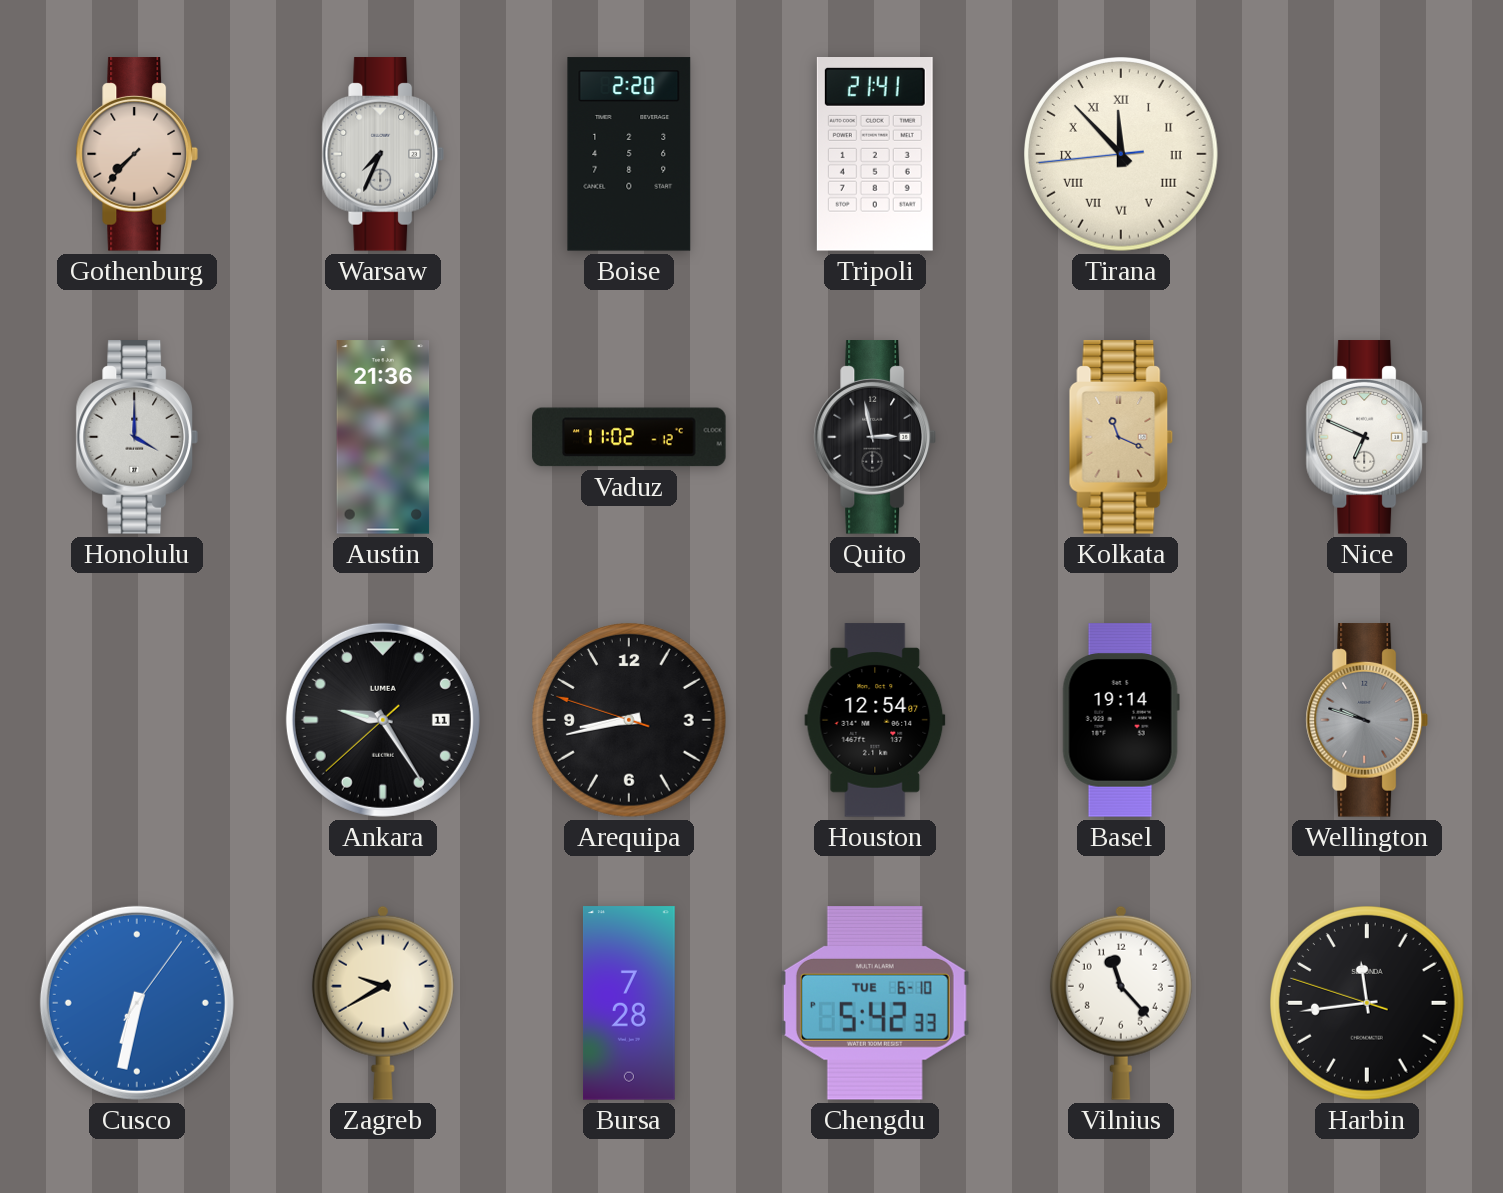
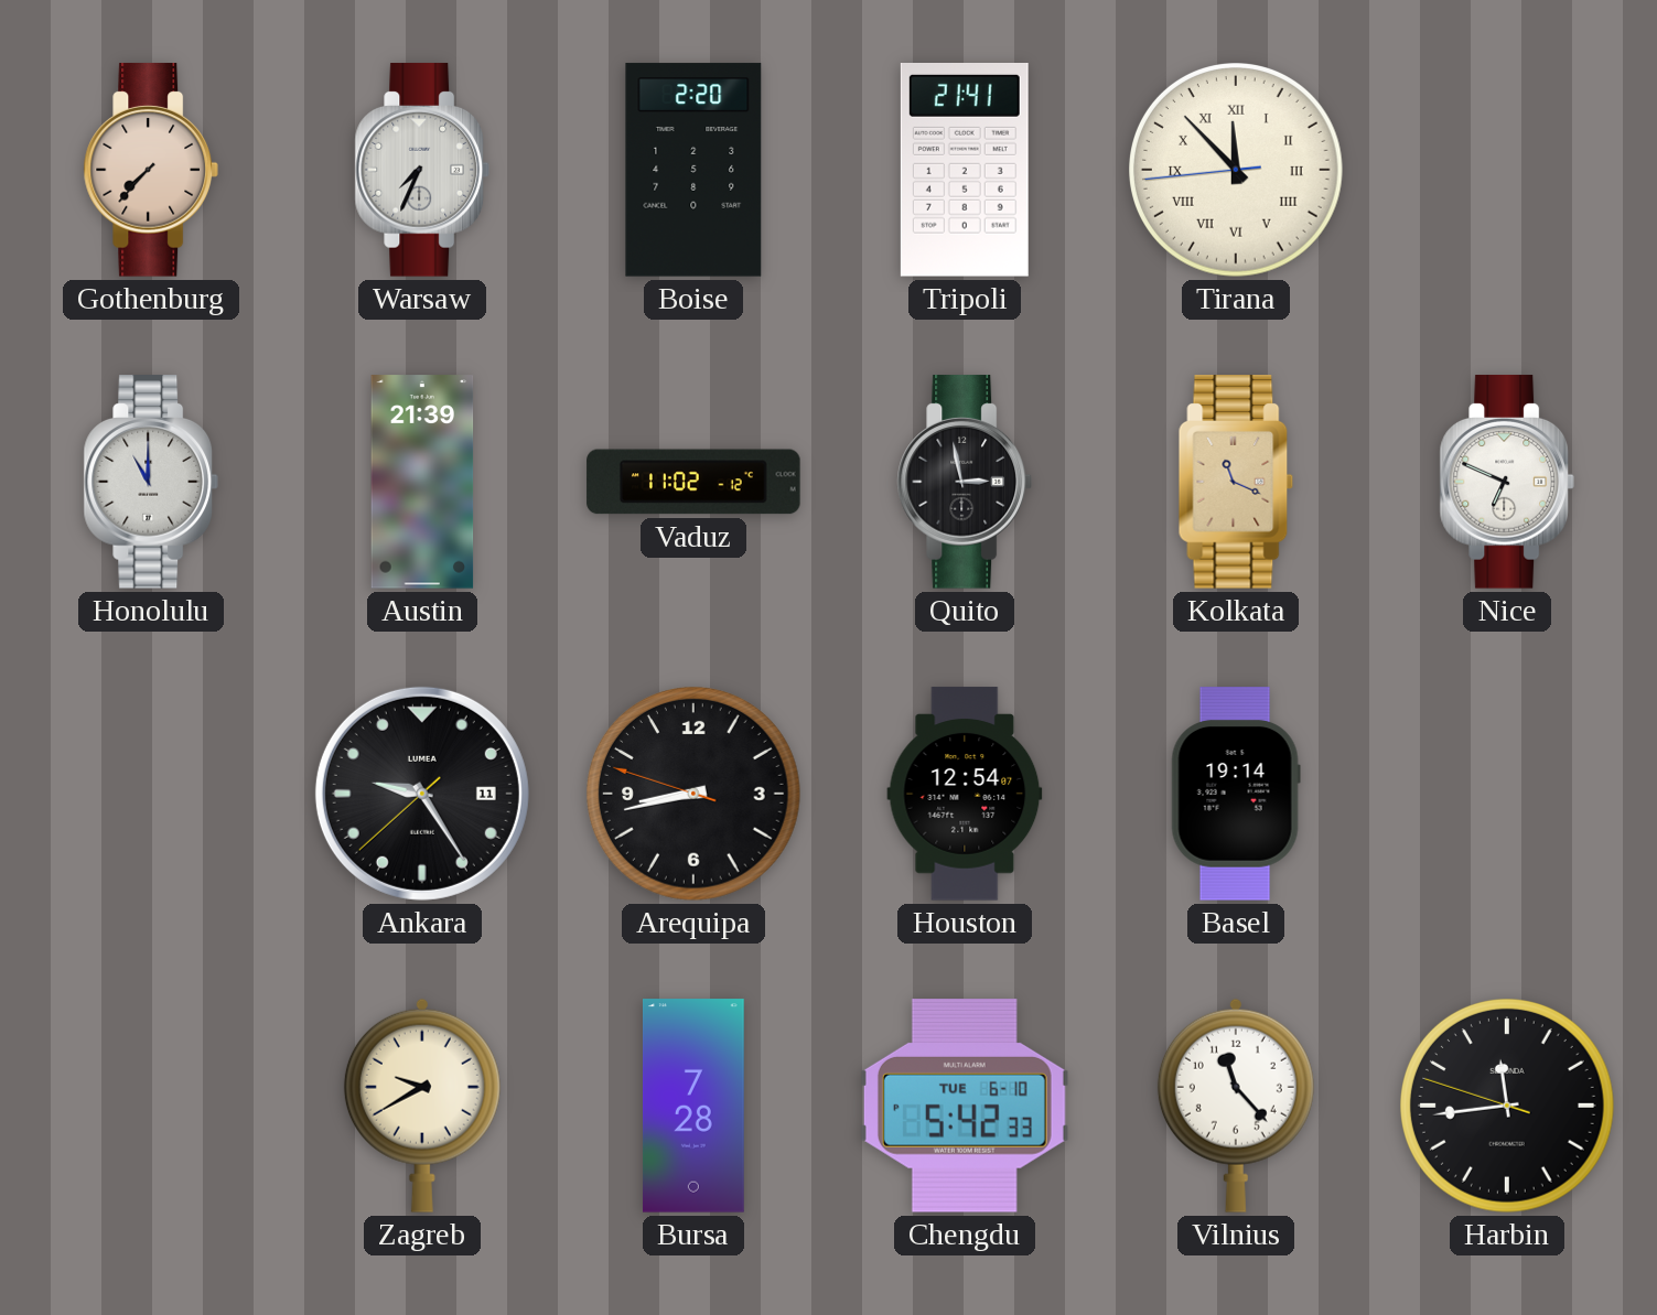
Honolulu: 4:00 -> 11:00
Austin: 21:36 -> 21:39
Wellington: 9:48 -> none
Cusco: 6:32 -> none
